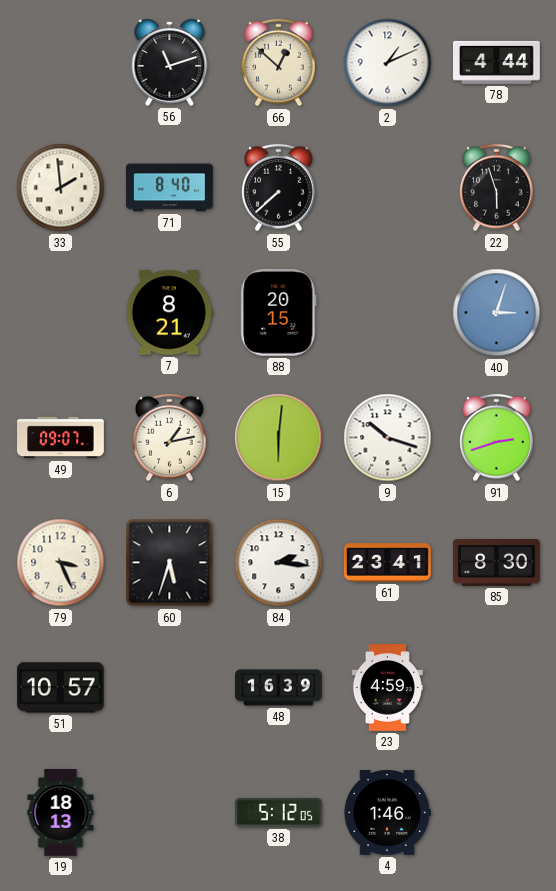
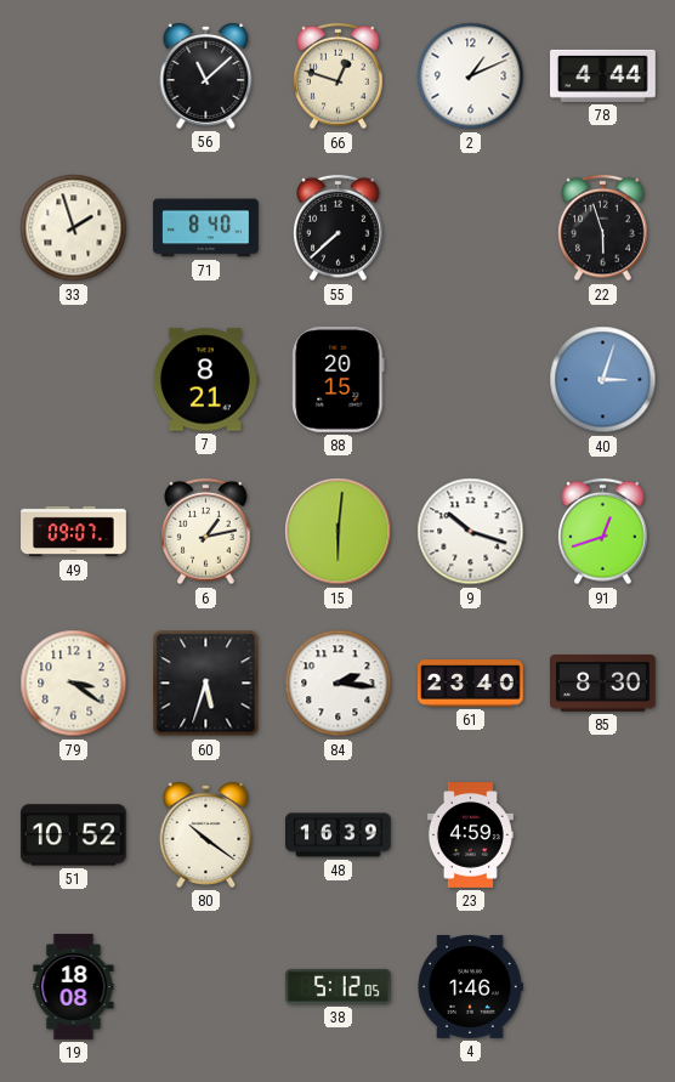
56: 11:12 -> 11:08
66: 12:52 -> 12:48
33: 1:59 -> 1:57
91: 2:42 -> 12:42
79: 3:26 -> 3:21
61: 23:41 -> 23:40
51: 10:57 -> 10:52
80: none -> 10:21
19: 18:13 -> 18:08
